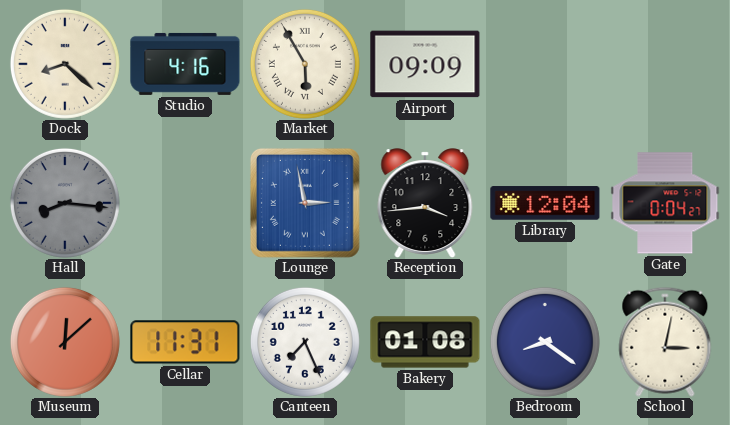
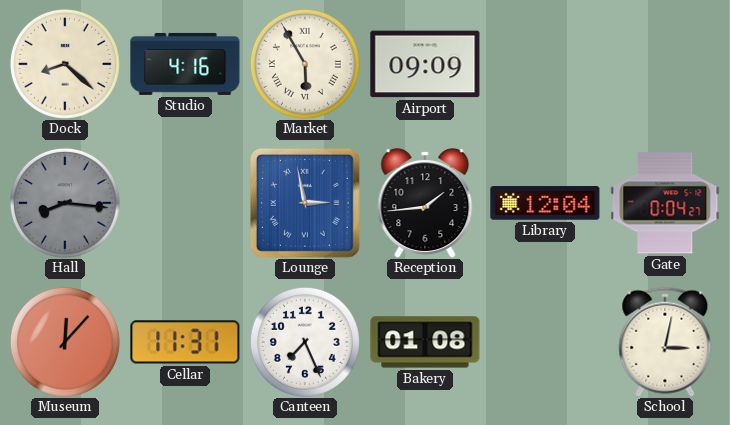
Reception: 3:44 -> 1:44
Museum: 12:08 -> 12:07
Bedroom: 8:21 -> none
